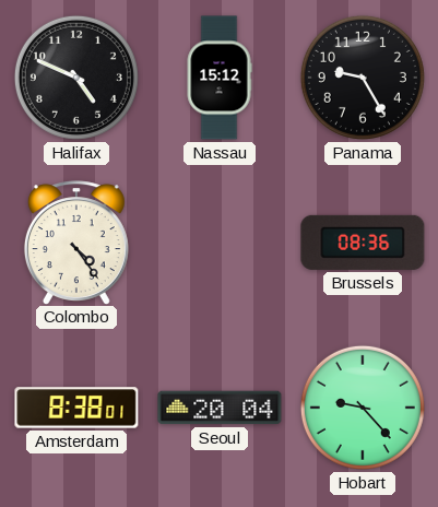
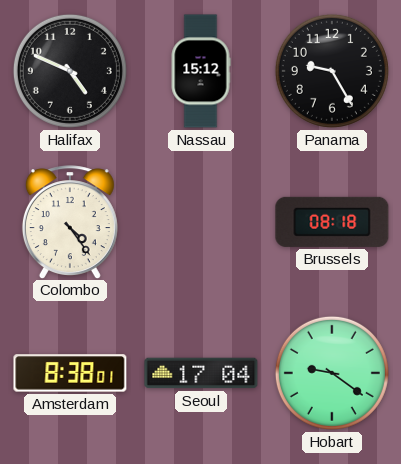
Brussels: 08:36 -> 08:18
Seoul: 20:04 -> 17:04
Hobart: 9:23 -> 9:21
